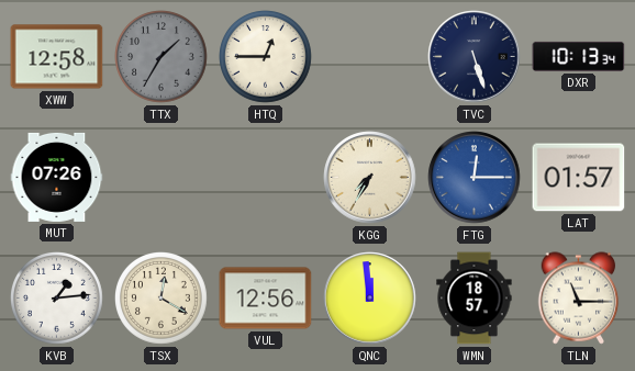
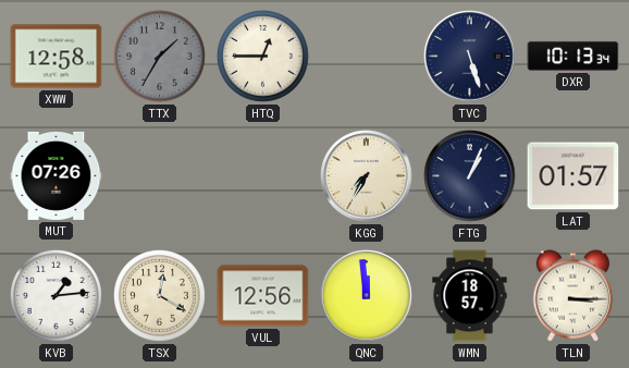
FTG: 12:15 -> 1:04
FTG dial: blue -> navy
TLN: 11:15 -> 3:15
